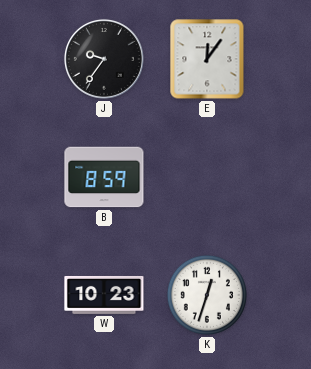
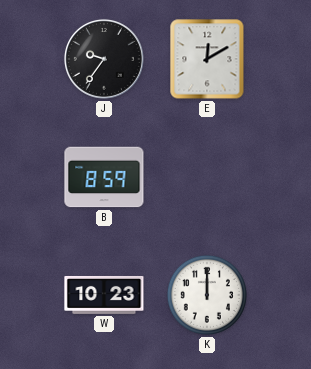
E: 12:06 -> 12:10
K: 12:33 -> 12:00
